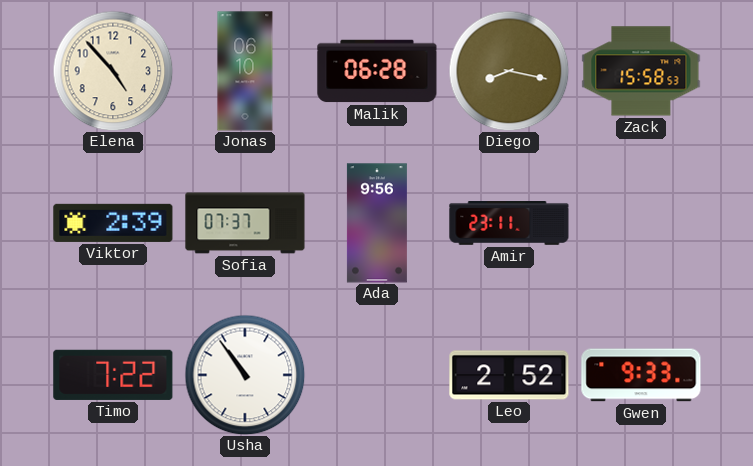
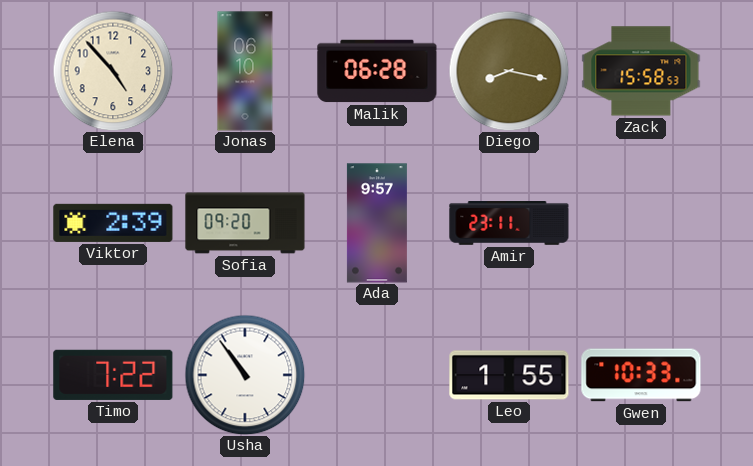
Sofia: 07:37 -> 09:20
Ada: 9:56 -> 9:57
Leo: 2:52 -> 1:55
Gwen: 9:33 -> 10:33
